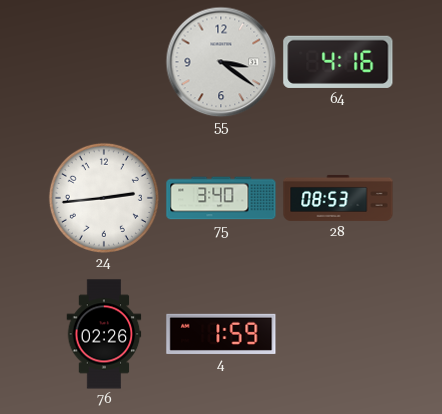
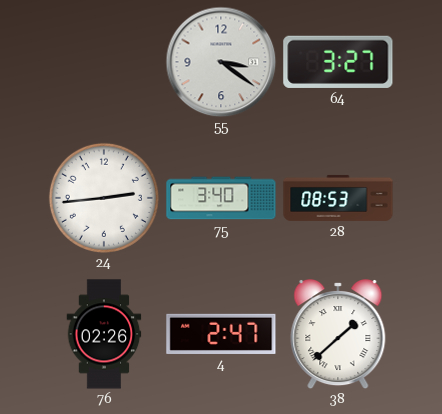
64: 4:16 -> 3:27
4: 1:59 -> 2:47
38: none -> 1:38
